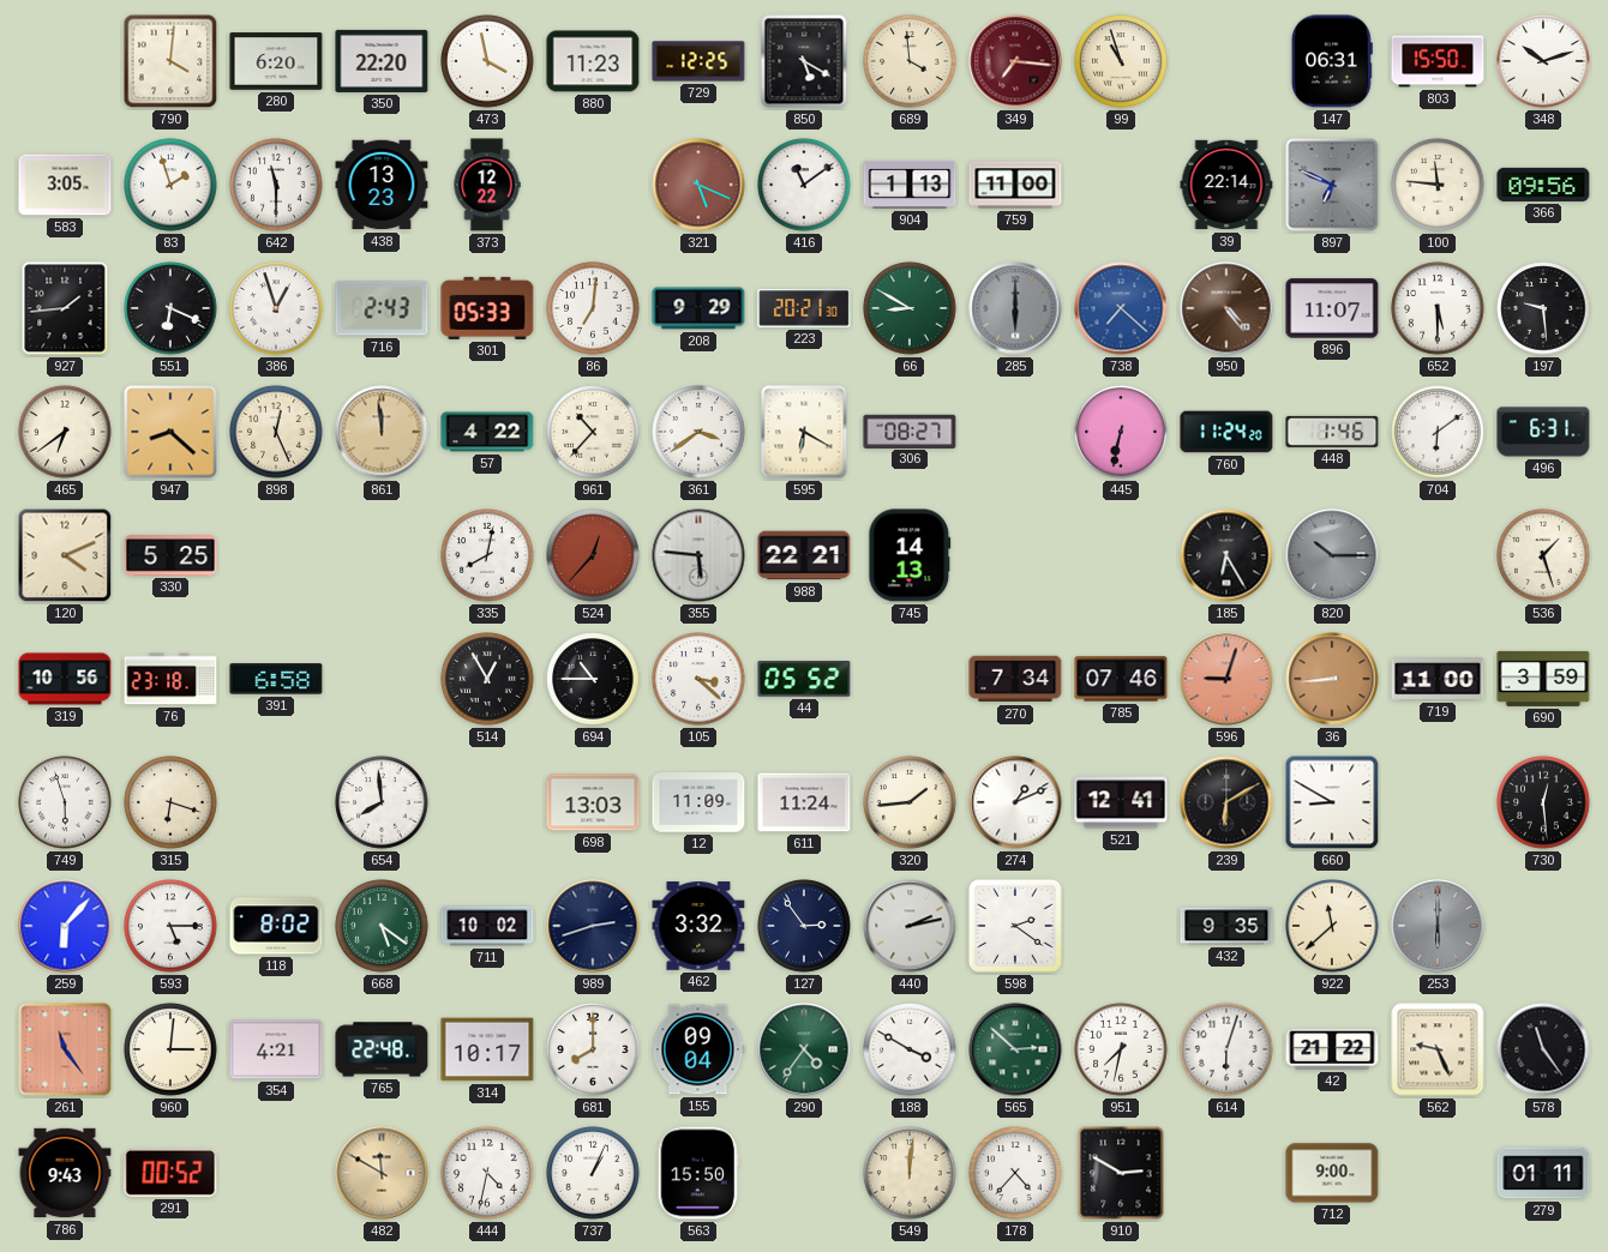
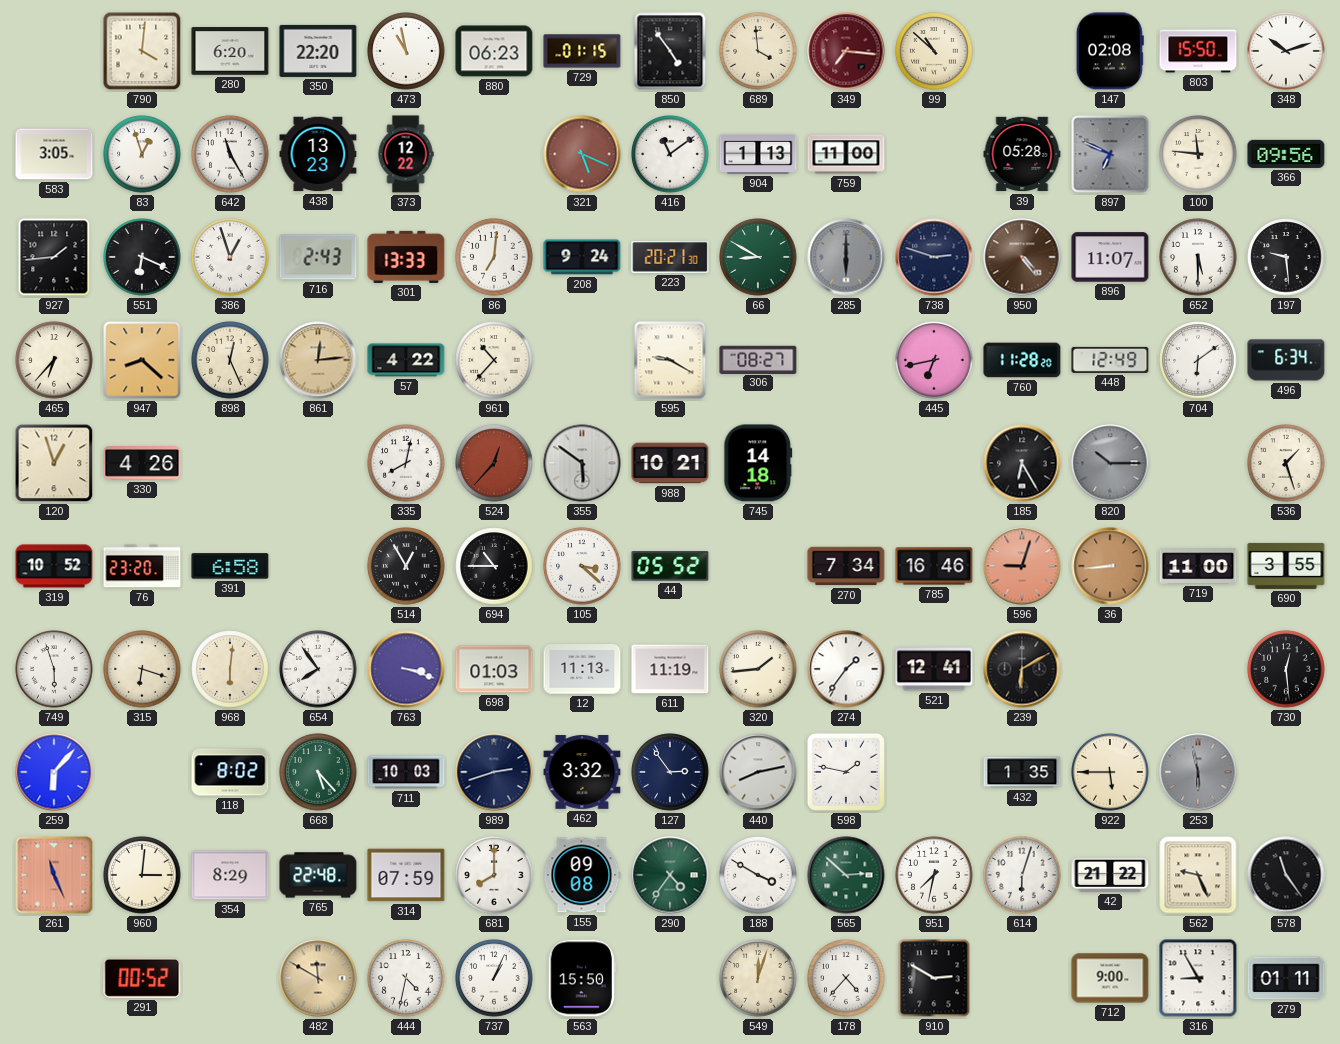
473: 3:58 -> 10:58
880: 11:23 -> 06:23
729: 12:25 -> 01:15
850: 5:20 -> 4:54
99: 10:57 -> 10:52
147: 06:31 -> 02:08
83: 1:57 -> 12:57
642: 11:30 -> 11:25
39: 22:14 -> 05:28
301: 05:33 -> 13:33
208: 9:29 -> 9:24
738: 7:22 -> 2:48
738 dial: blue -> navy
465: 6:39 -> 6:37
861: 11:59 -> 12:14
361: 3:39 -> none
595: 6:20 -> 9:20
445: 6:32 -> 6:43
760: 11:24 -> 11:28
448: 1:46 -> 12:49
496: 6:31 -> 6:34
120: 4:11 -> 12:57
330: 5:25 -> 4:26
355: 5:46 -> 5:51
988: 22:21 -> 10:21
745: 14:13 -> 14:18
319: 10:56 -> 10:52
76: 23:18 -> 23:20
785: 07:46 -> 16:46
690: 3:59 -> 3:55
968: none -> 6:01
654: 7:59 -> 7:54
763: none -> 3:18
698: 13:03 -> 01:03
12: 11:09 -> 11:13
611: 11:24 -> 11:19
274: 1:11 -> 1:36
660: 8:50 -> none
593: 5:15 -> none
668: 5:21 -> 5:23
711: 10:02 -> 10:03
440: 2:13 -> 8:13
598: 2:21 -> 1:47
432: 9:35 -> 1:35
922: 11:38 -> 5:45
253: 6:00 -> 5:58
261: 11:24 -> 11:26
354: 4:21 -> 8:29
314: 10:17 -> 07:59
155: 09:04 -> 09:08
786: 9:43 -> none
549: 12:01 -> 12:03
316: none -> 8:55
